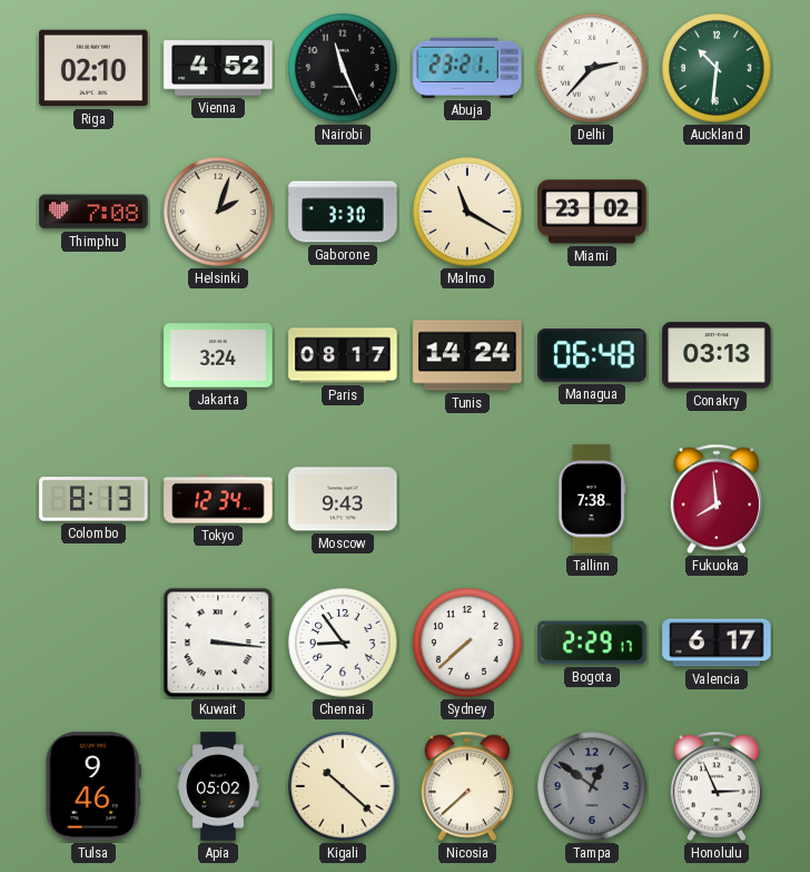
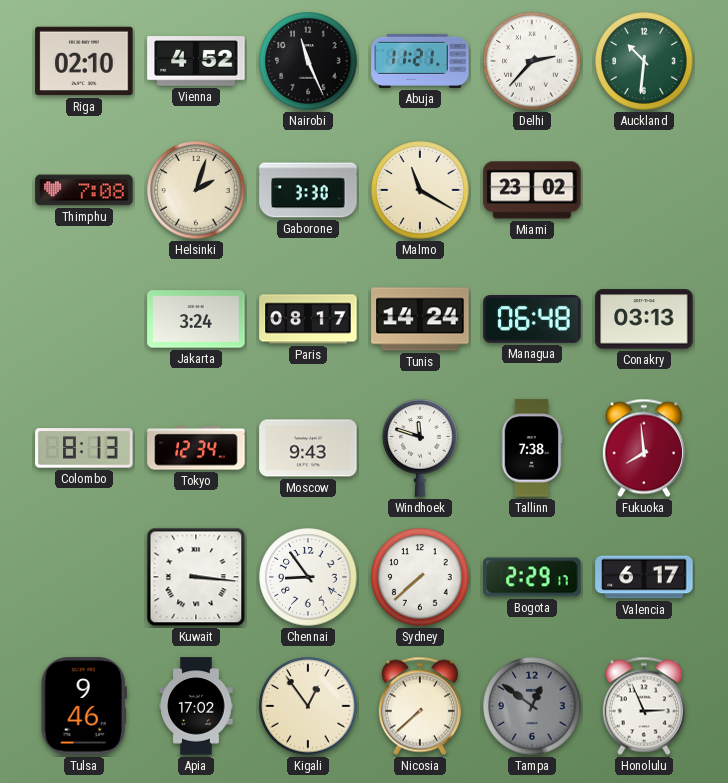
Abuja: 23:21 -> 11:21
Windhoek: none -> 11:48
Apia: 05:02 -> 17:02
Kigali: 10:22 -> 12:54
